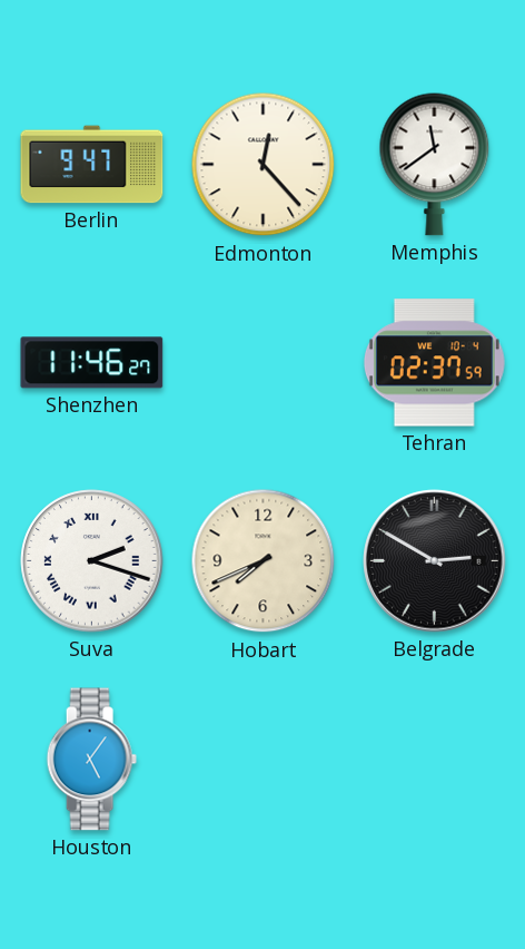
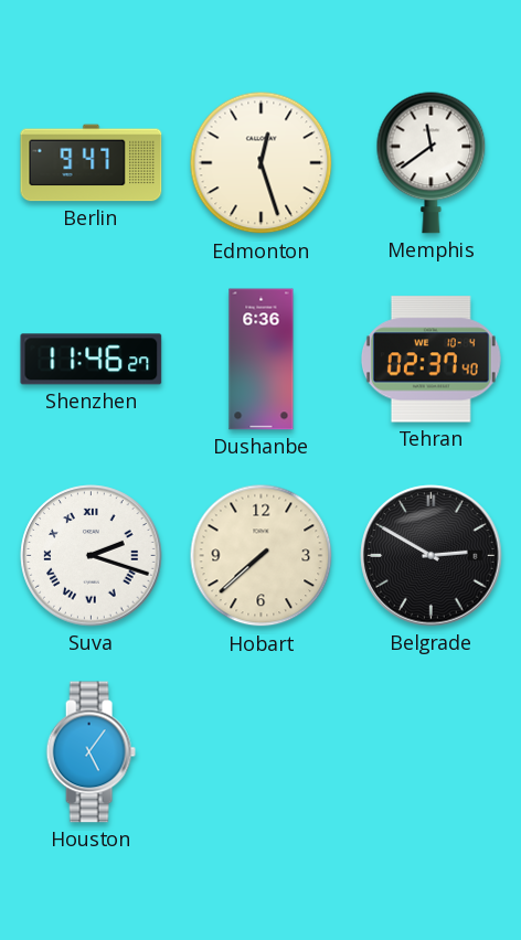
Edmonton: 12:23 -> 12:27
Dushanbe: none -> 6:36
Tehran: 02:37:59 -> 02:37:40
Hobart: 7:41 -> 7:38
